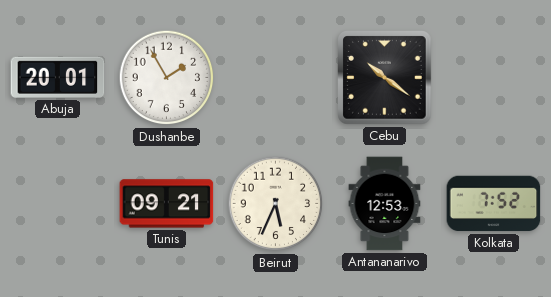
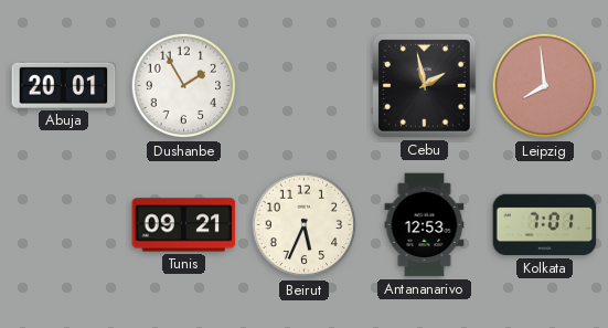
Cebu: 10:21 -> 1:58
Leipzig: none -> 7:59
Kolkata: 7:52 -> 7:01
